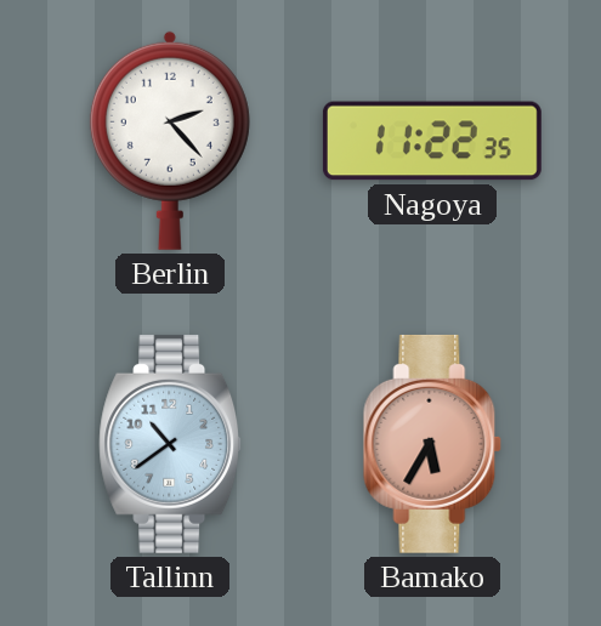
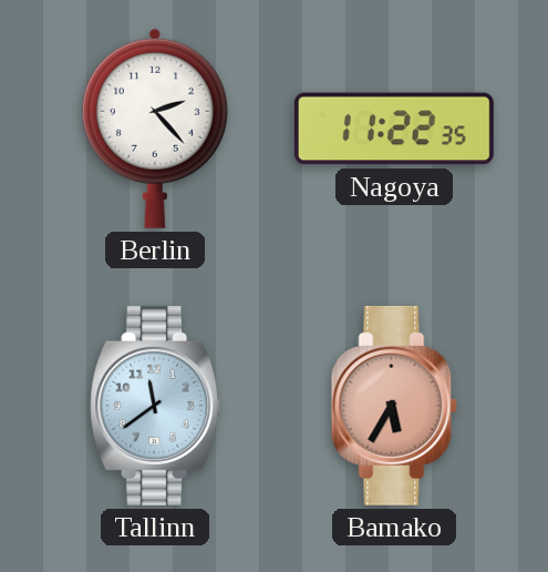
Tallinn: 10:39 -> 11:39
